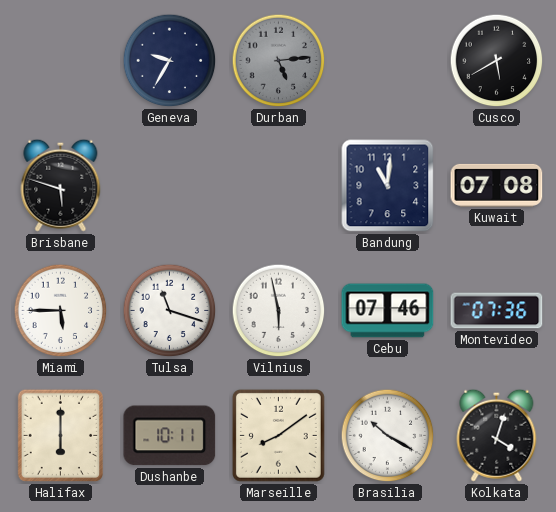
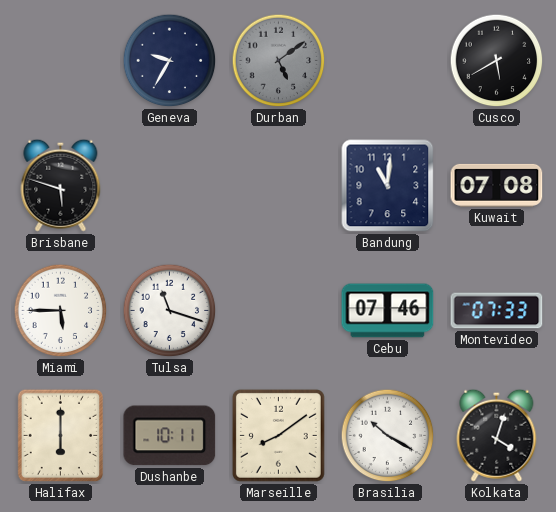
Durban: 5:14 -> 5:09
Vilnius: 5:58 -> none
Montevideo: 07:36 -> 07:33
